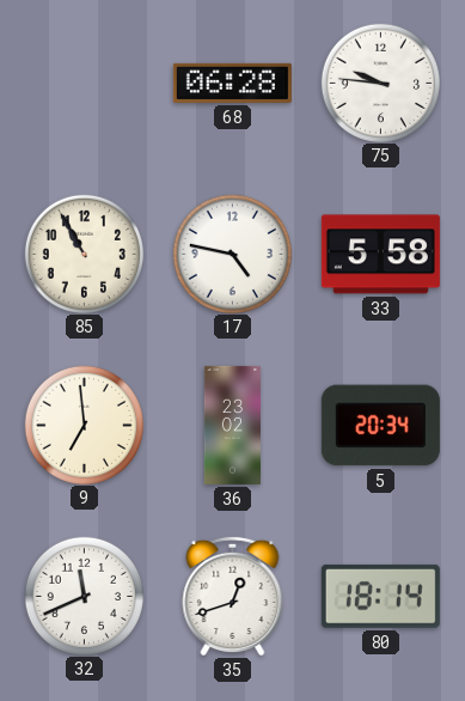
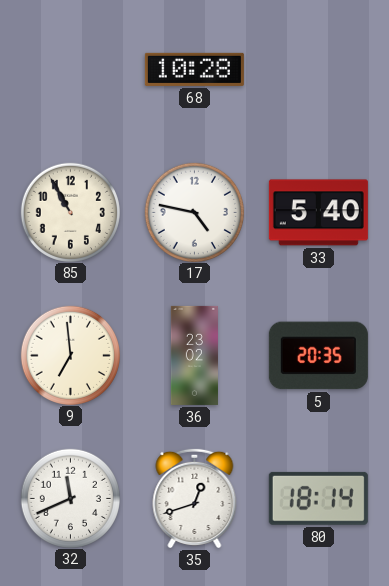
68: 06:28 -> 10:28
75: 9:46 -> none
33: 5:58 -> 5:40
5: 20:34 -> 20:35
